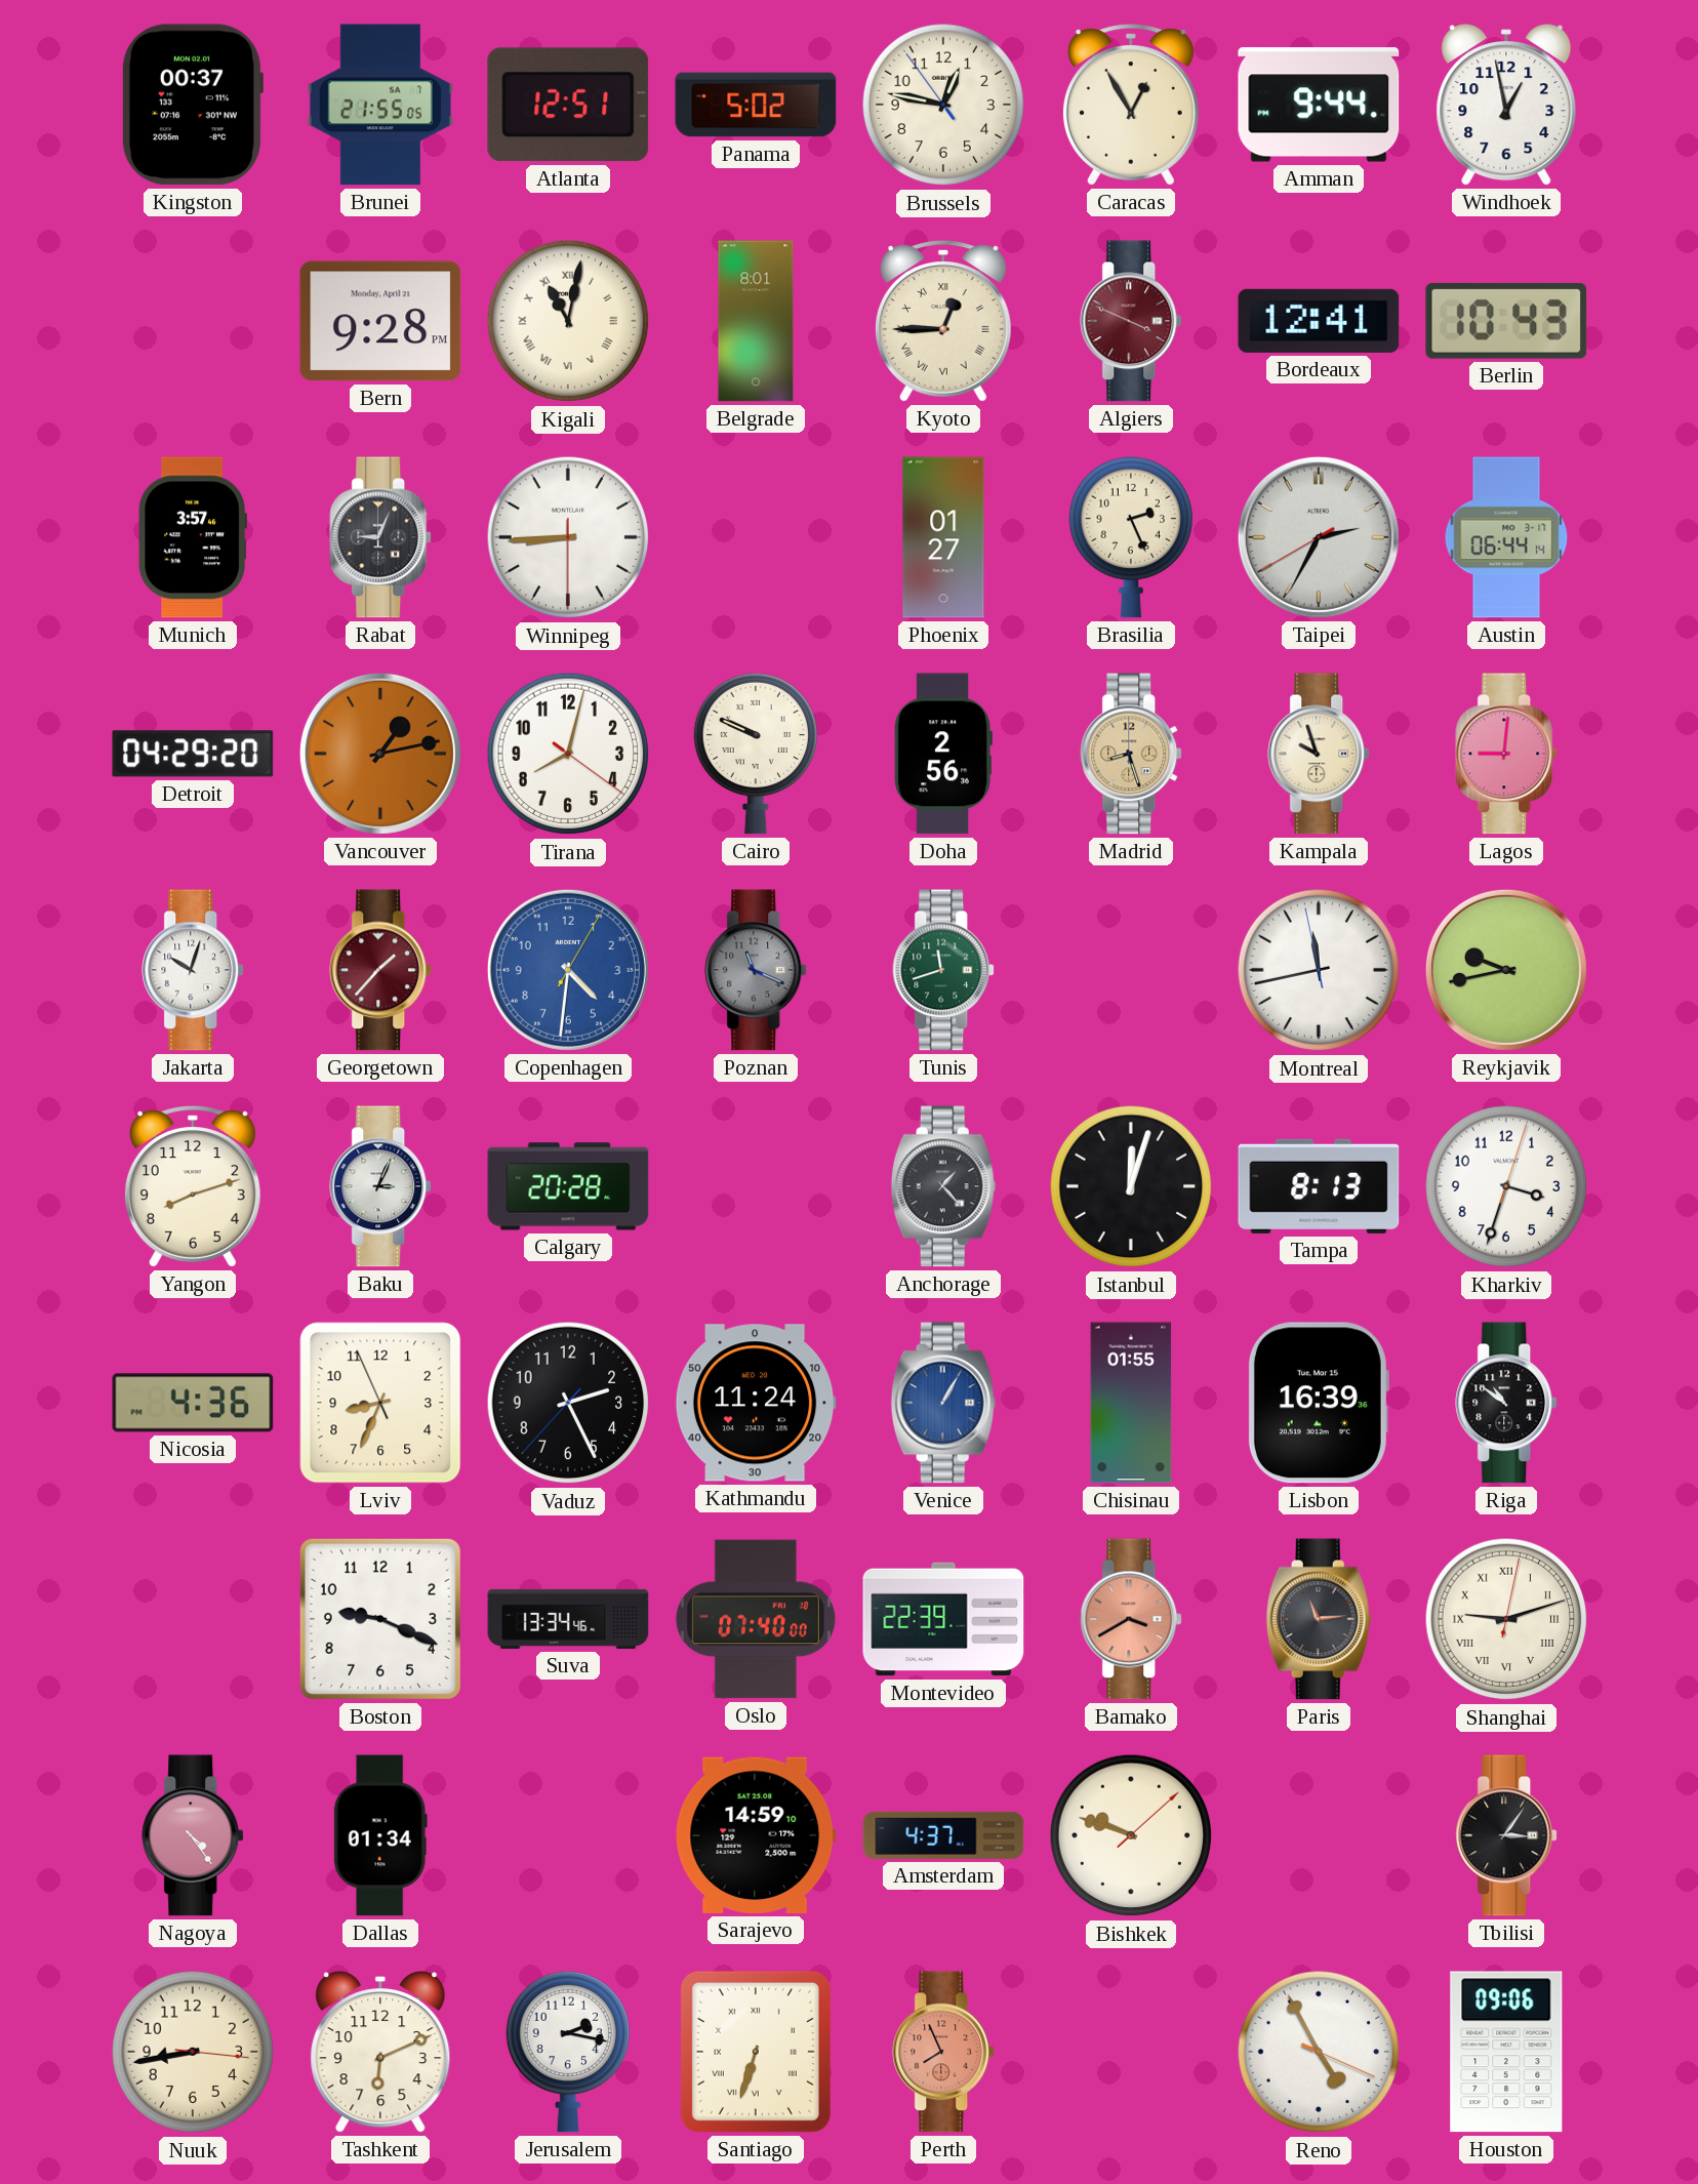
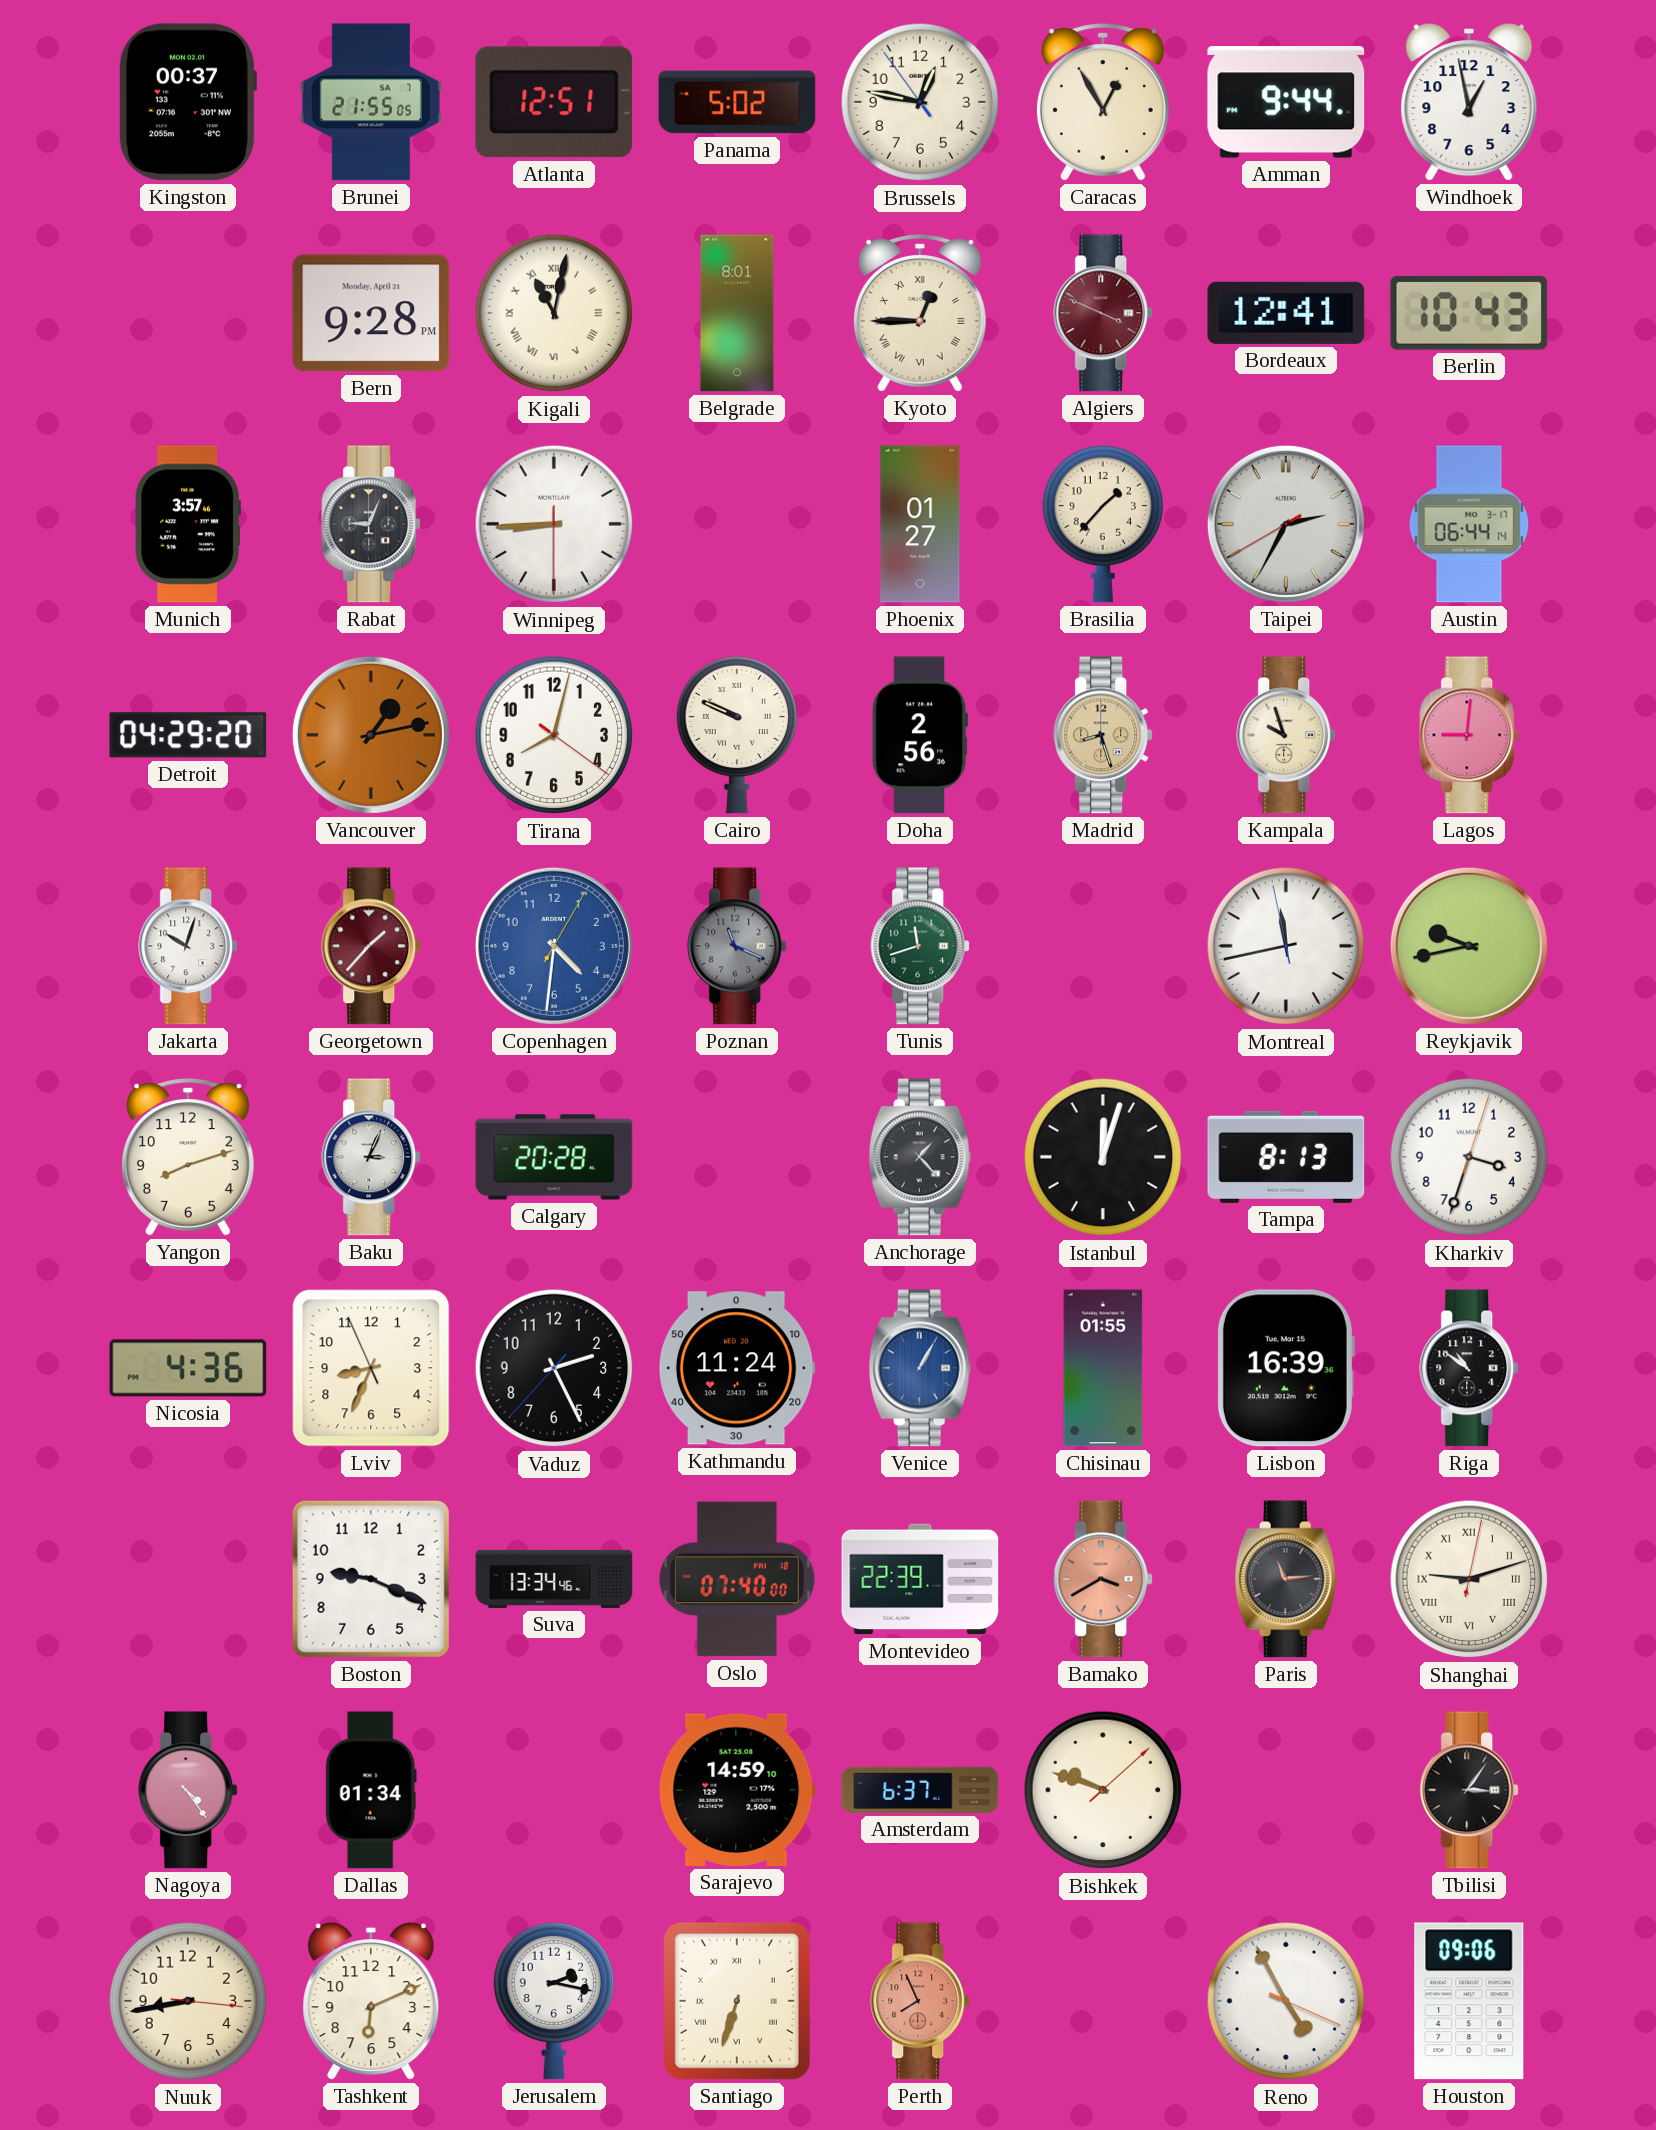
Brasilia: 2:26 -> 1:37
Amsterdam: 4:37 -> 6:37
